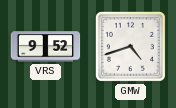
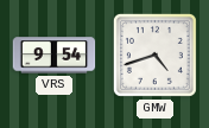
VRS: 9:52 -> 9:54
